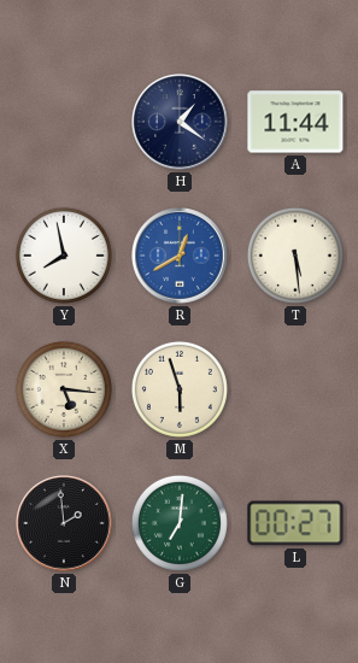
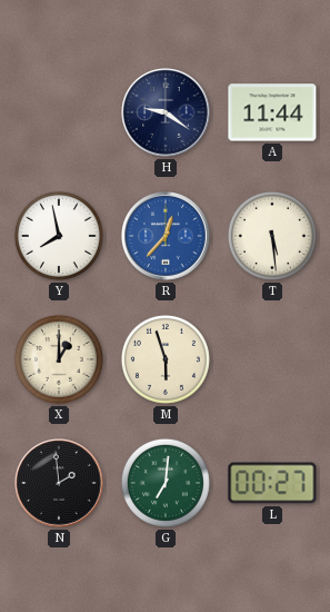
H: 1:21 -> 9:21
R: 12:40 -> 12:37
X: 5:16 -> 1:00
